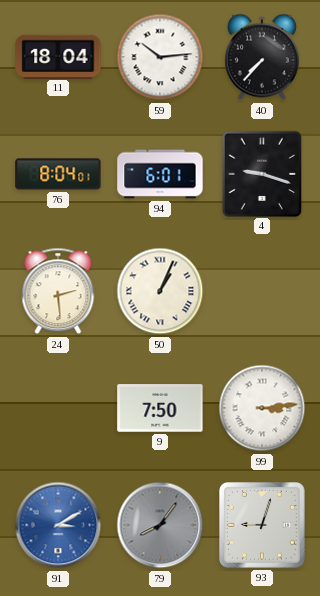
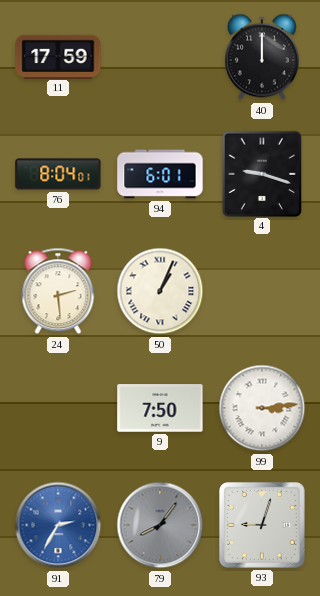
11: 18:04 -> 17:59
59: 10:14 -> none
40: 7:37 -> 12:00
91: 3:10 -> 2:35
